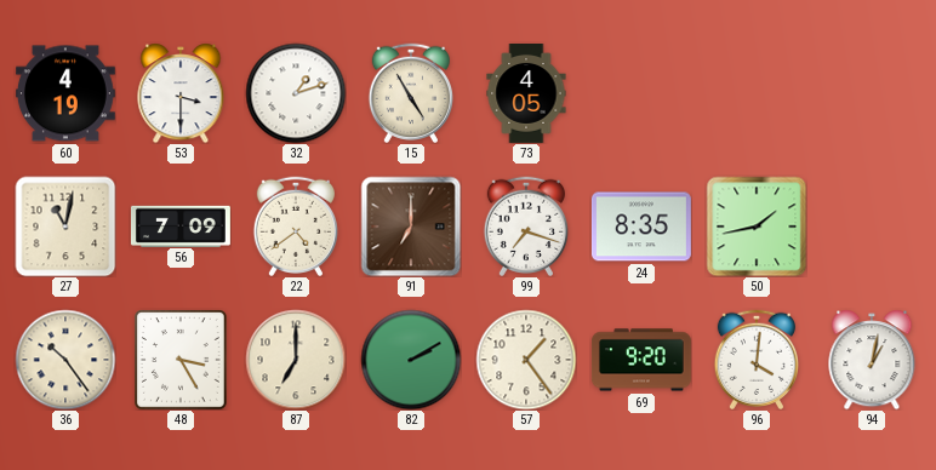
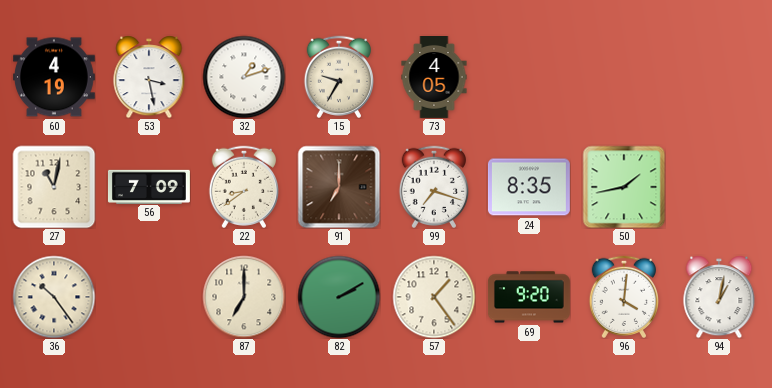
53: 3:30 -> 3:28
15: 4:55 -> 9:35
22: 4:39 -> 8:39
48: 3:25 -> none
